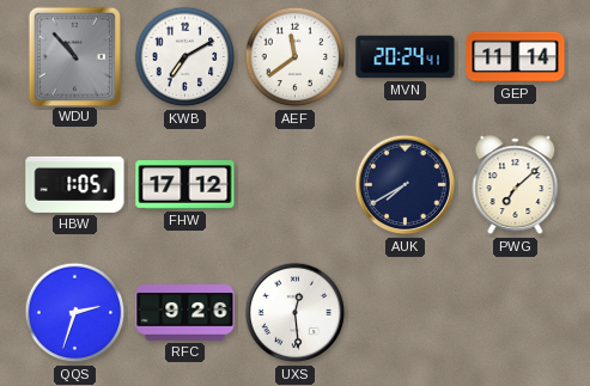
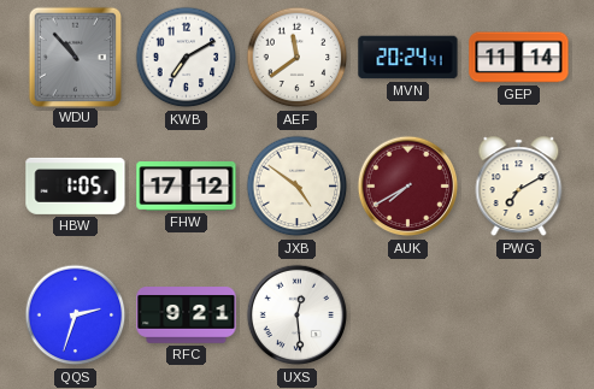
JXB: none -> 4:51
AUK dial: navy -> burgundy
PWG: 7:08 -> 7:10
RFC: 9:26 -> 9:21
